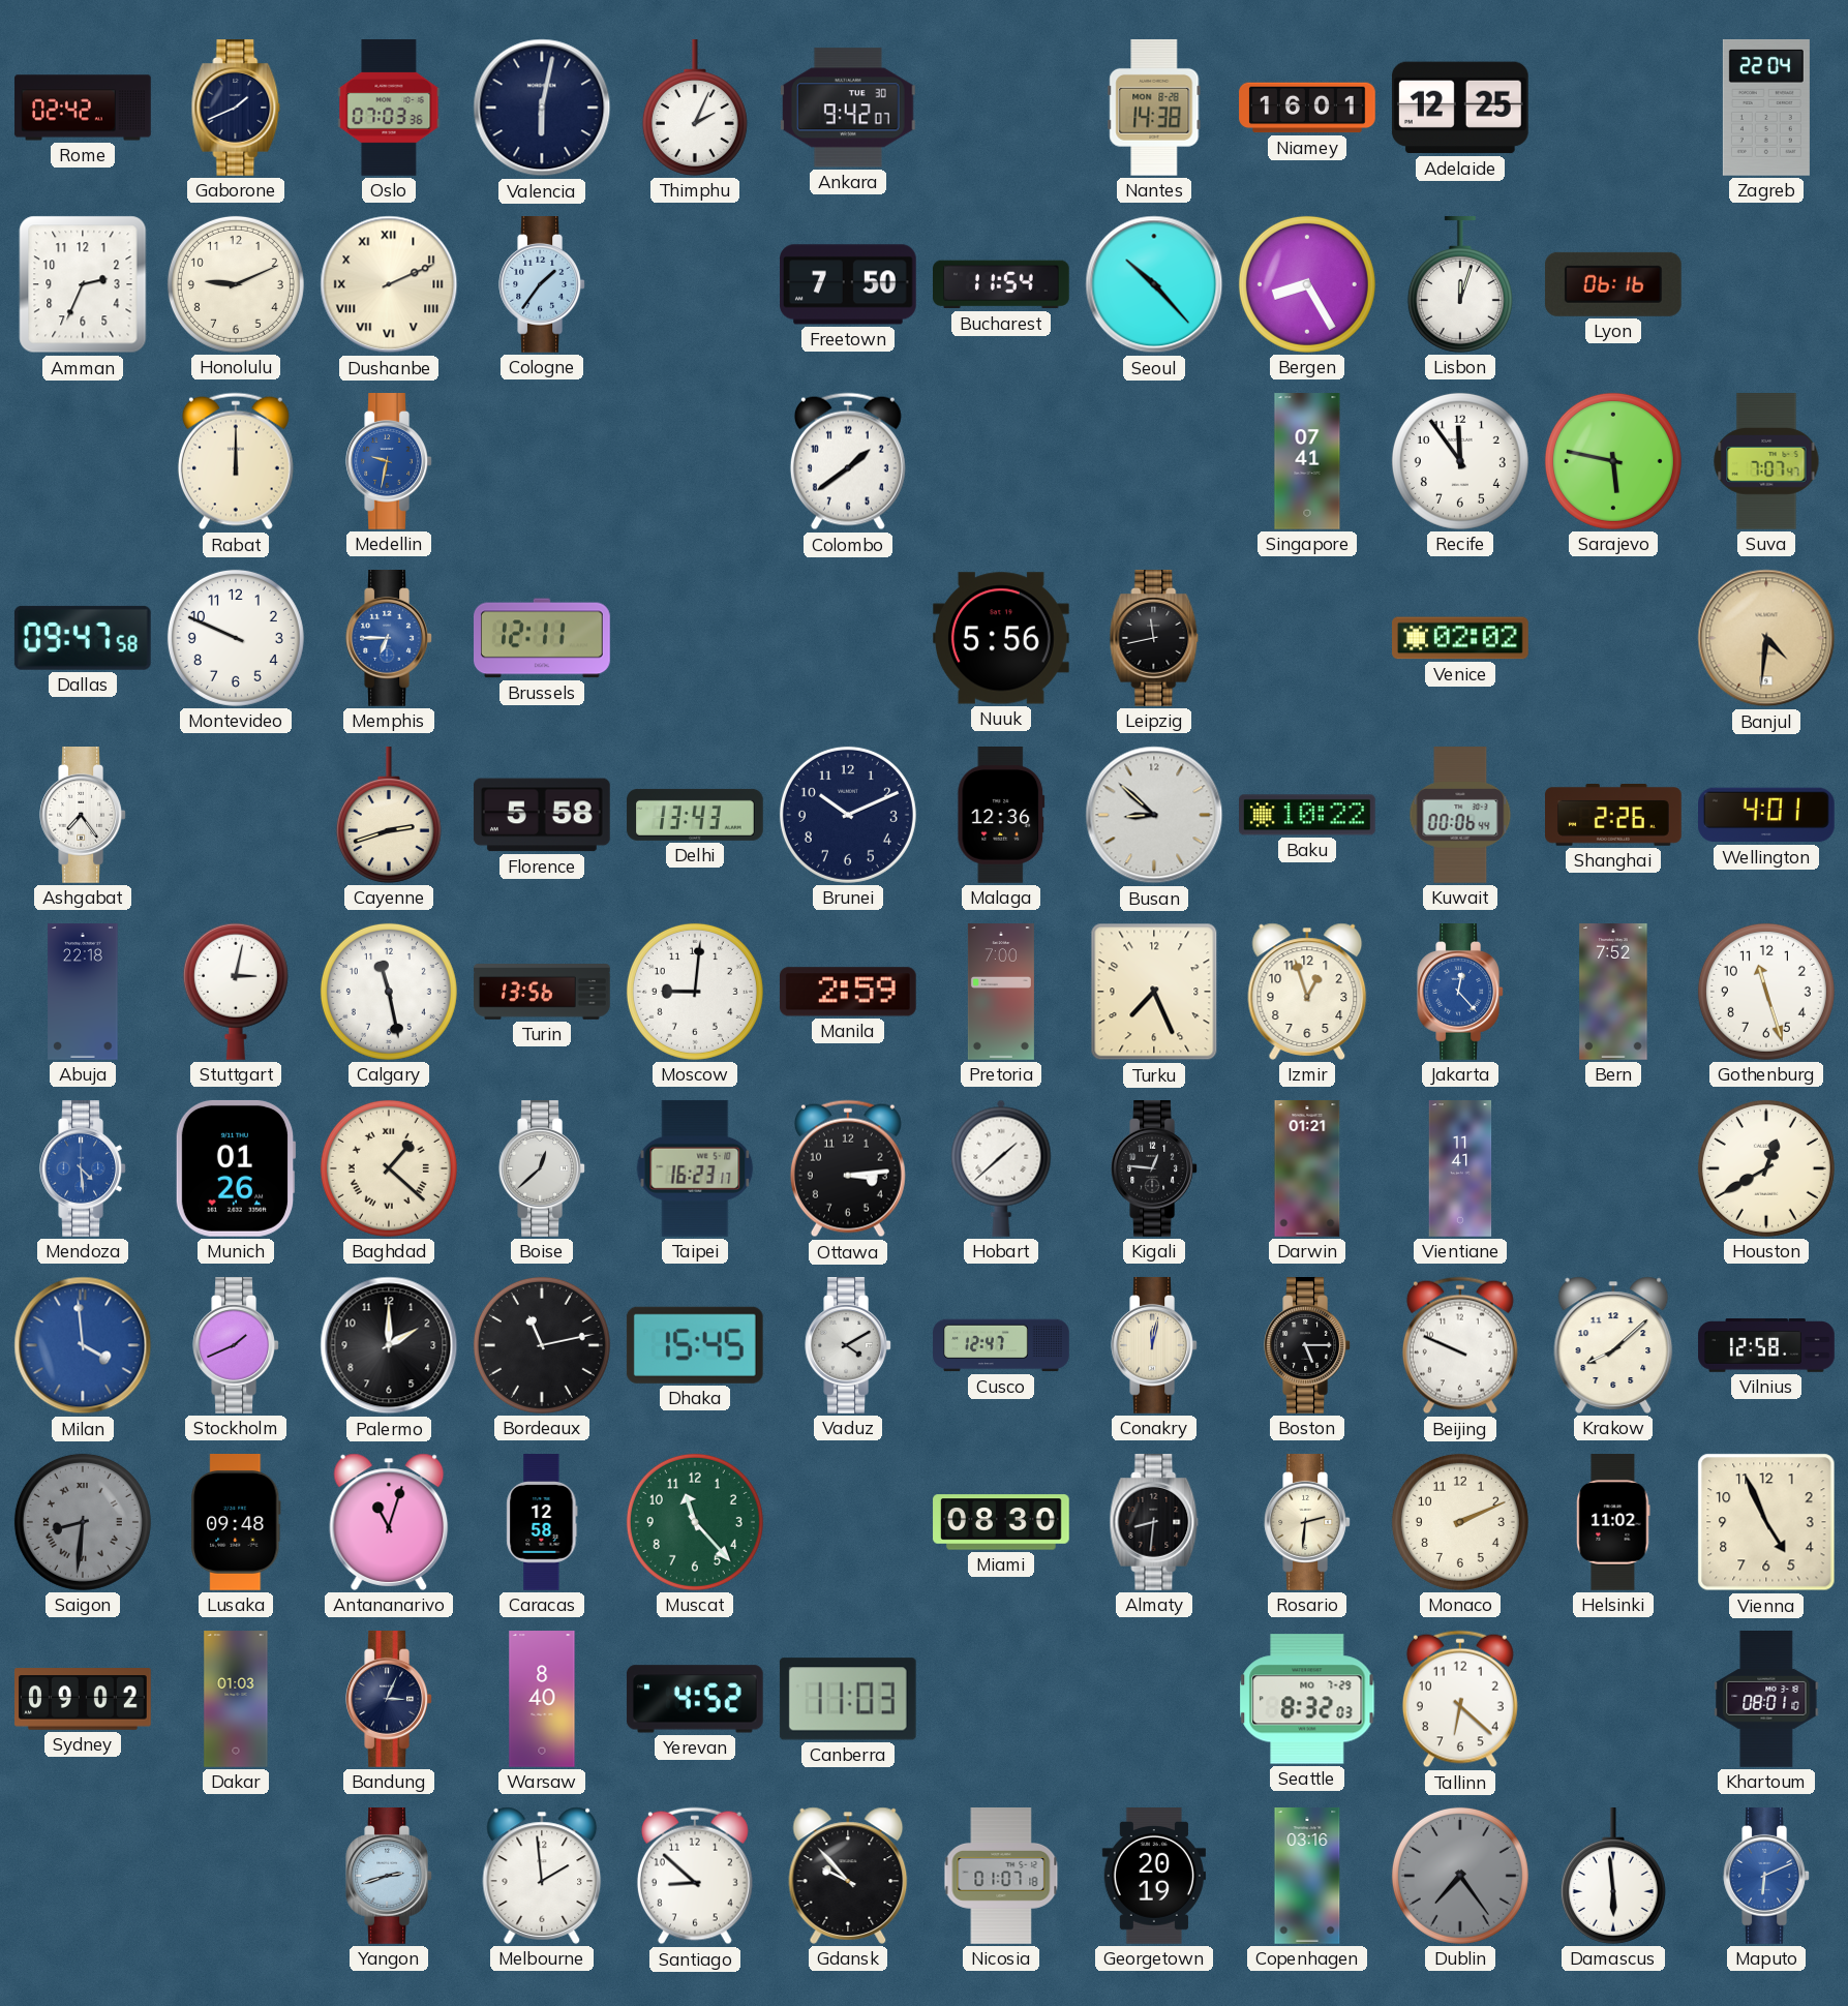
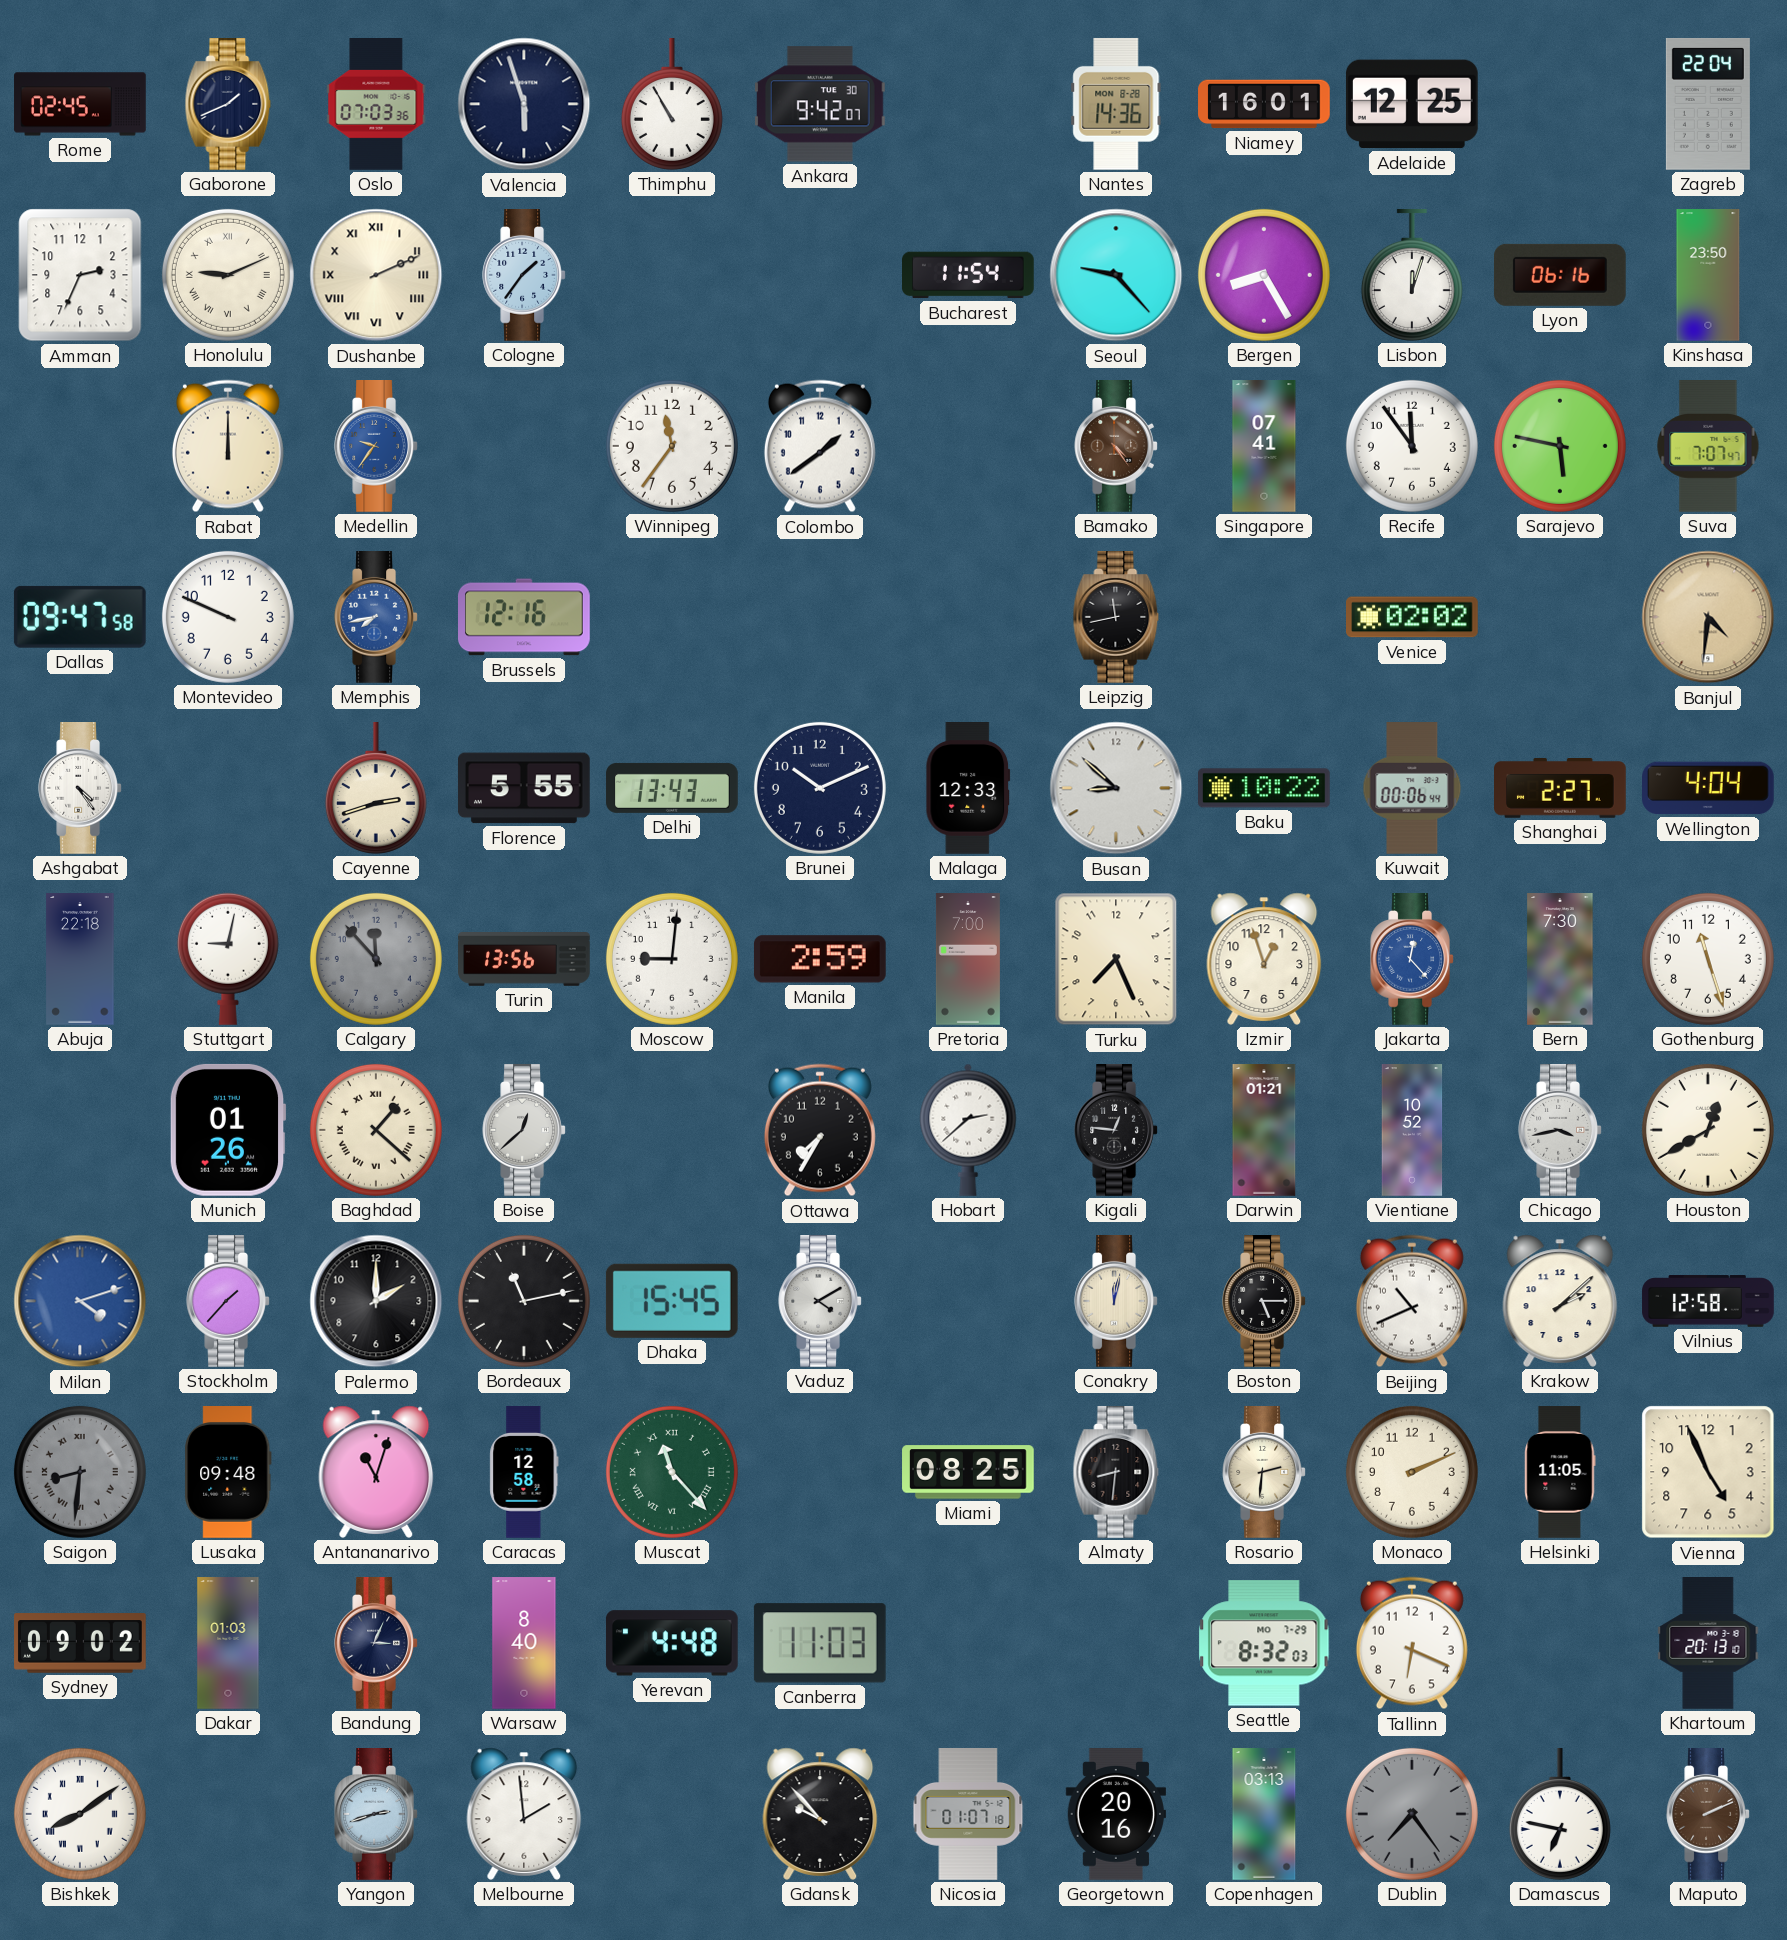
Rome: 02:42 -> 02:45
Valencia: 6:02 -> 5:57
Thimphu: 2:04 -> 10:55
Nantes: 14:38 -> 14:36
Honolulu numerals: Arabic -> Roman
Freetown: 7:50 -> none
Seoul: 10:23 -> 9:23
Kinshasa: none -> 23:50
Medellin: 9:32 -> 9:36
Winnipeg: none -> 11:36
Bamako: none -> 4:24
Memphis: 6:45 -> 7:43
Brussels: 12:11 -> 12:16
Nuuk: 5:56 -> none
Ashgabat: 7:24 -> 4:24
Florence: 5:58 -> 5:55
Malaga: 12:36 -> 12:33
Shanghai: 2:26 -> 2:27
Wellington: 4:01 -> 4:04
Stuttgart: 3:02 -> 9:02
Calgary: 11:28 -> 11:53
Calgary dial: white -> grey
Bern: 7:52 -> 7:30
Mendoza: 4:29 -> none
Taipei: 16:23 -> none
Ottawa: 3:14 -> 7:35
Hobart: 1:38 -> 2:38
Vientiane: 11:41 -> 10:52
Chicago: none -> 3:43
Milan: 3:59 -> 4:12
Stockholm: 1:41 -> 1:37
Cusco: 12:47 -> none
Beijing: 9:49 -> 10:41
Krakow: 8:08 -> 2:08
Muscat numerals: Arabic -> Roman
Miami: 08:30 -> 08:25
Helsinki: 11:02 -> 11:05
Yerevan: 4:52 -> 4:48
Tallinn: 6:22 -> 6:19
Khartoum: 08:01 -> 20:13
Bishkek: none -> 8:09
Santiago: 8:52 -> none
Georgetown: 20:19 -> 20:16
Copenhagen: 03:16 -> 03:13
Damascus: 5:59 -> 6:47
Maputo: 6:11 -> 2:11
Maputo dial: blue -> brown
